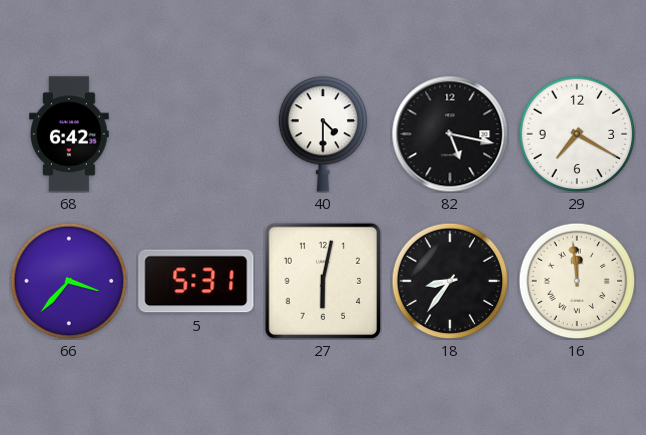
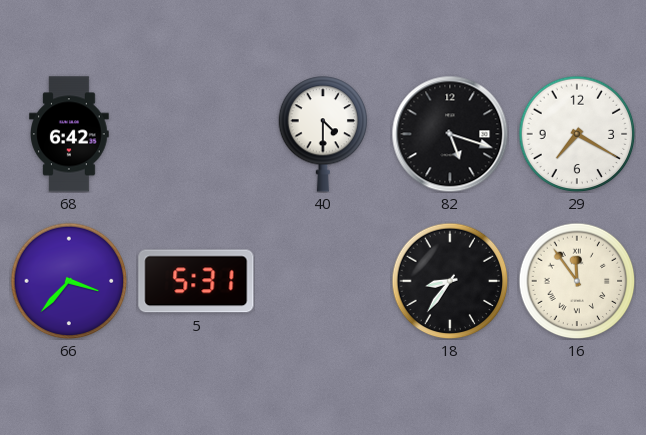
82: 5:17 -> 5:18
27: 6:02 -> none
16: 11:59 -> 11:54
